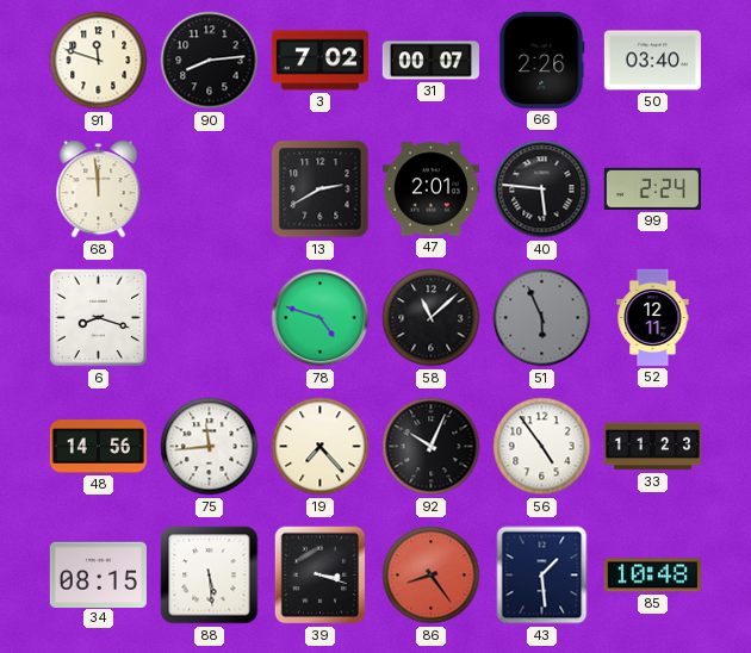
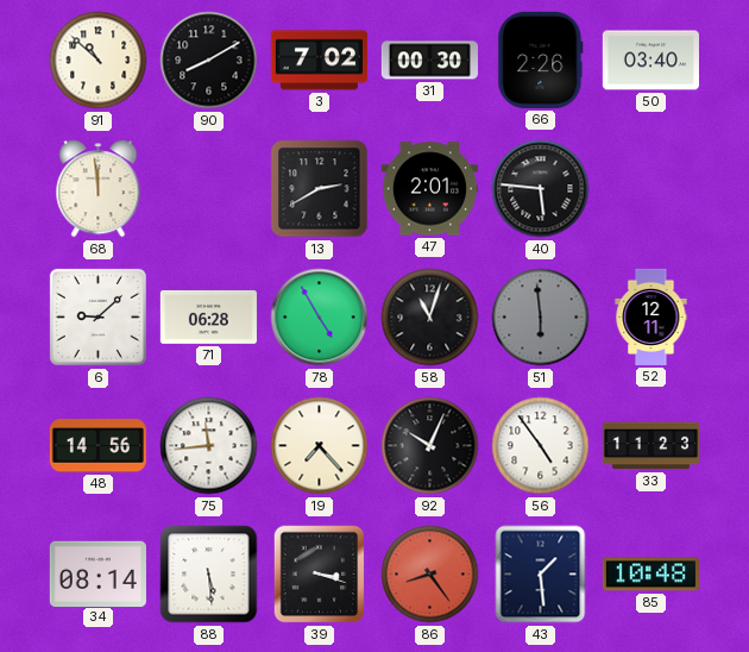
91: 11:48 -> 10:52
90: 8:14 -> 8:10
31: 00:07 -> 00:30
99: 2:24 -> none
6: 8:18 -> 9:08
71: none -> 06:28
78: 4:48 -> 4:55
58: 11:08 -> 11:03
51: 5:56 -> 5:59
34: 08:15 -> 08:14
